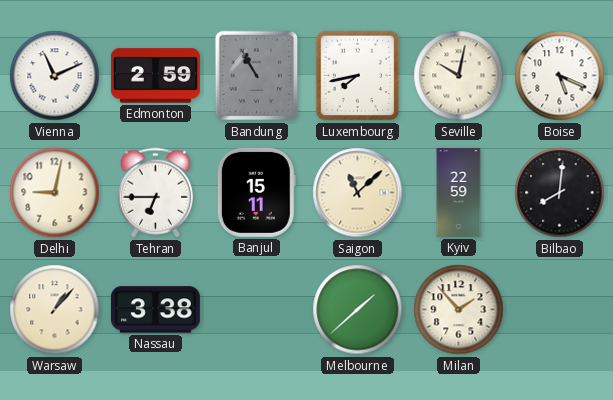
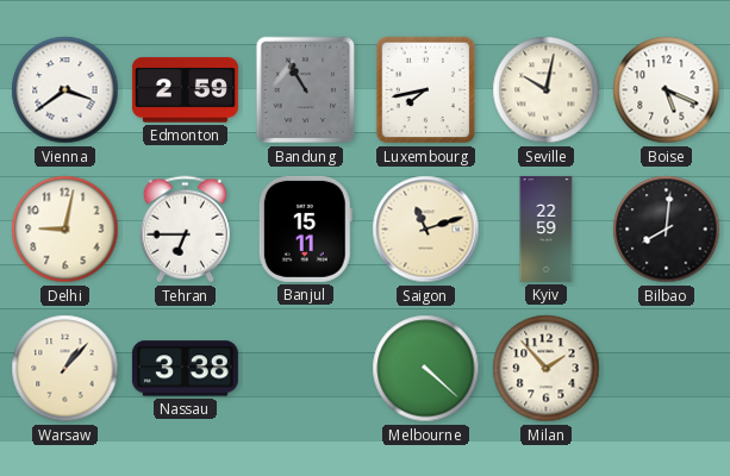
Vienna: 11:11 -> 3:39
Saigon: 11:08 -> 11:12
Melbourne: 1:38 -> 4:22
